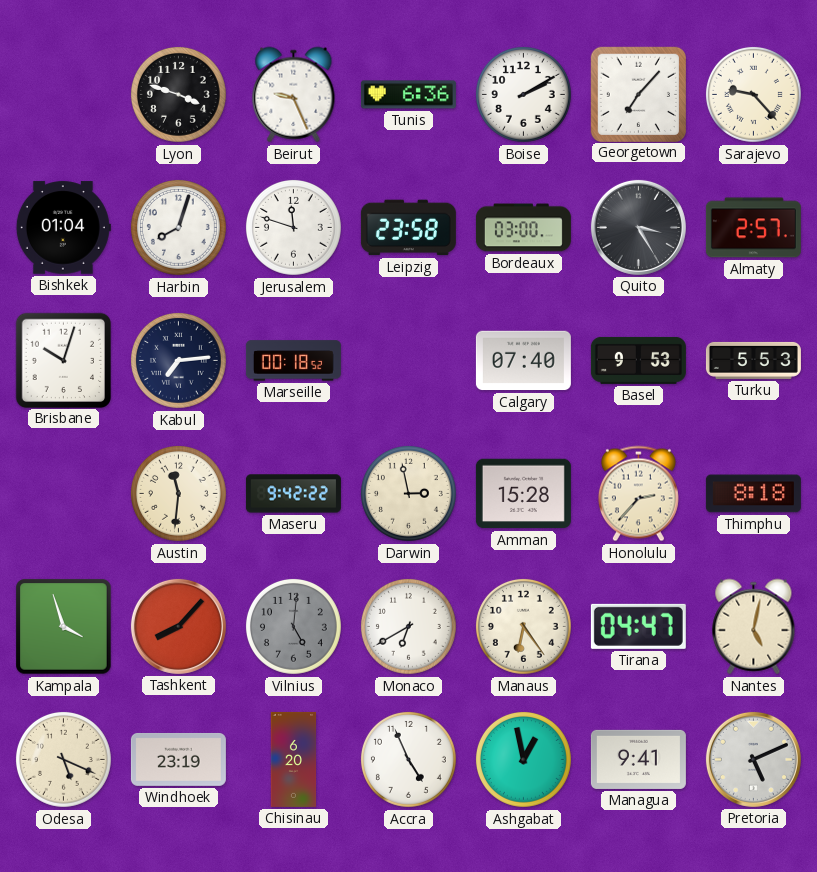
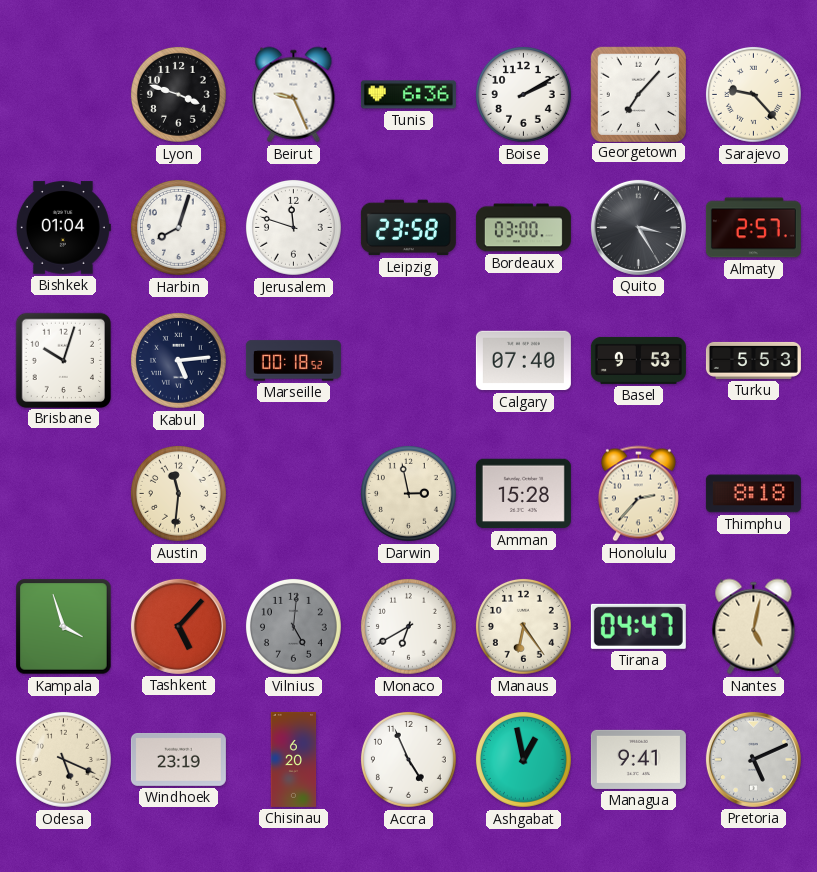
Kabul: 7:14 -> 5:14
Maseru: 9:42 -> none
Tashkent: 8:07 -> 5:07
